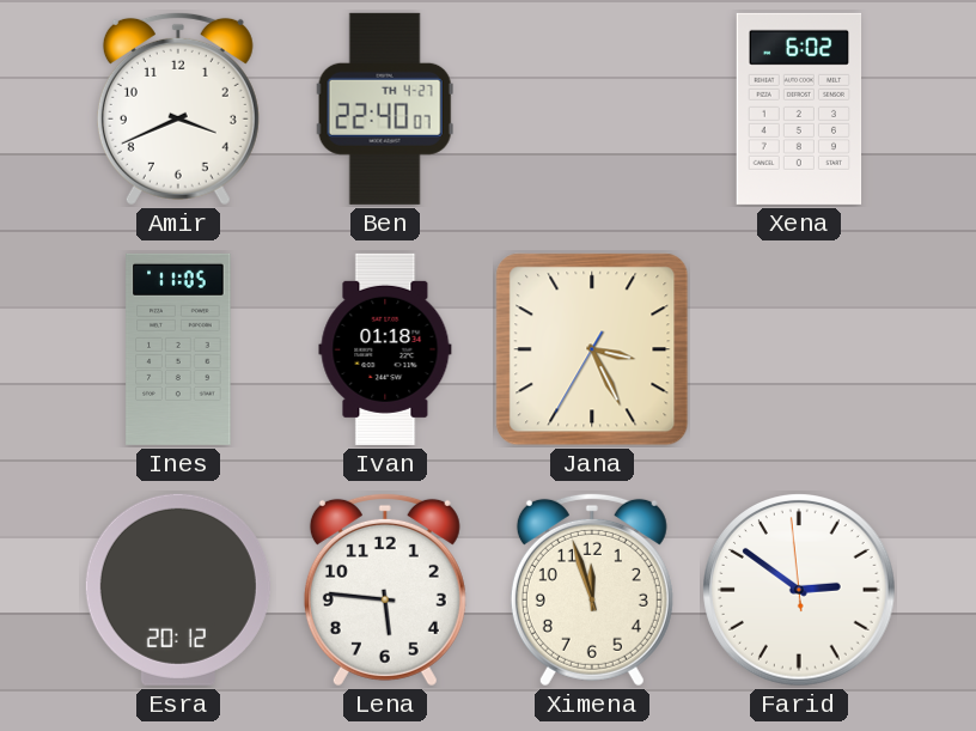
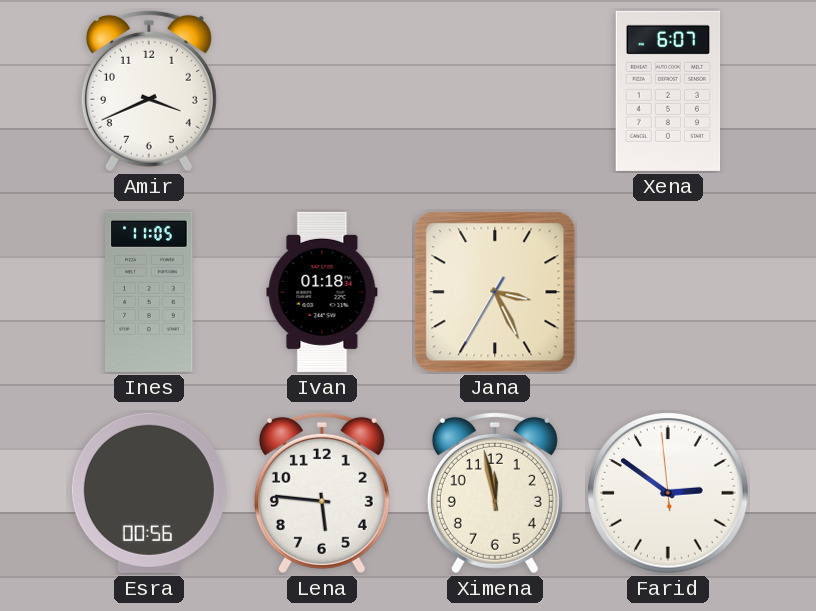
Ben: 22:40 -> none
Xena: 6:02 -> 6:07
Esra: 20:12 -> 00:56
Ximena: 11:57 -> 11:58
